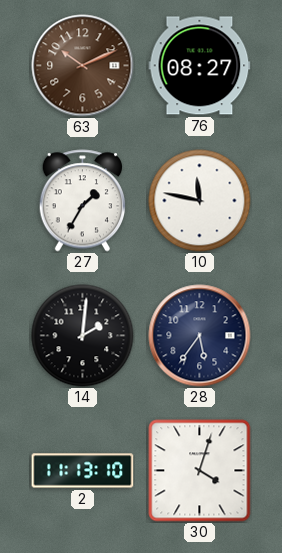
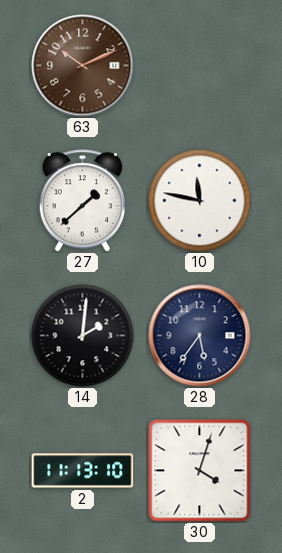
76: 08:27 -> none
27: 1:35 -> 1:38
